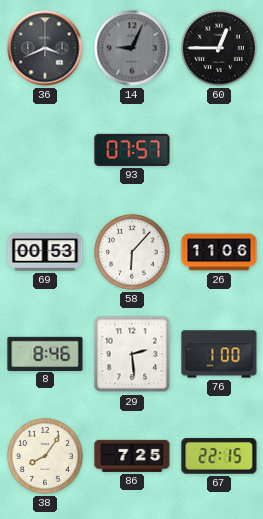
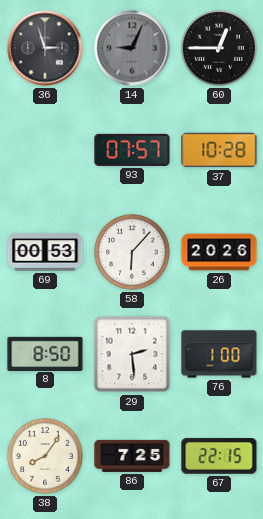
36: 3:41 -> 2:57
37: none -> 10:28
26: 11:06 -> 20:26
8: 8:46 -> 8:50
